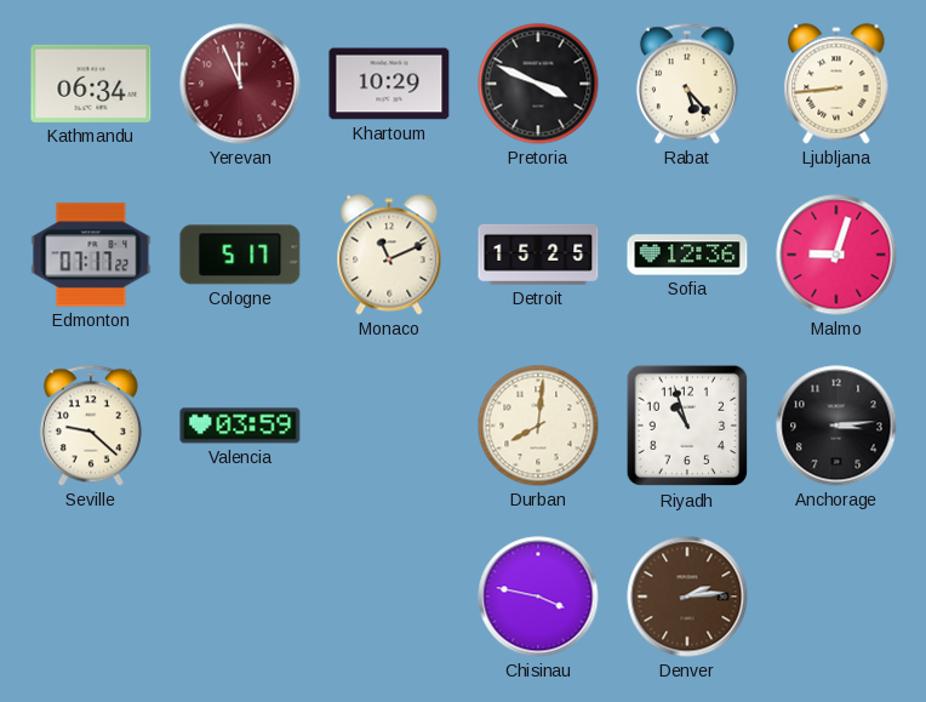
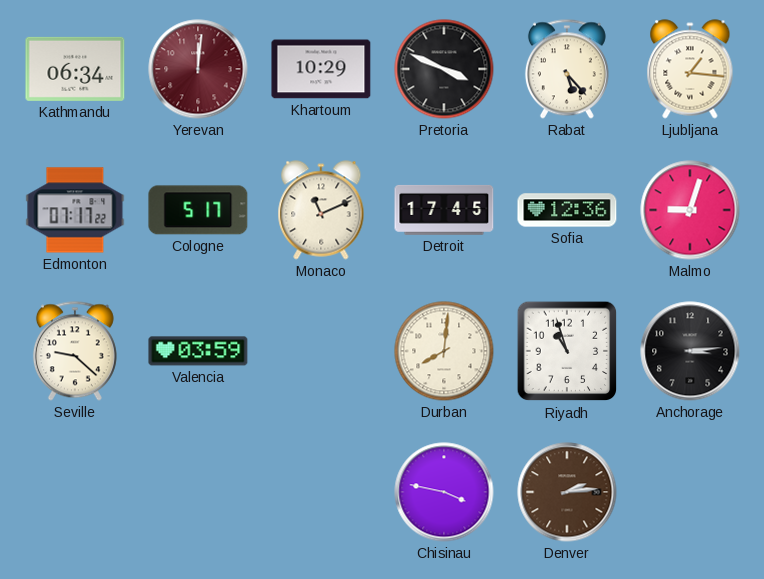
Yerevan: 11:56 -> 12:01
Ljubljana: 8:44 -> 1:16
Detroit: 15:25 -> 17:45
